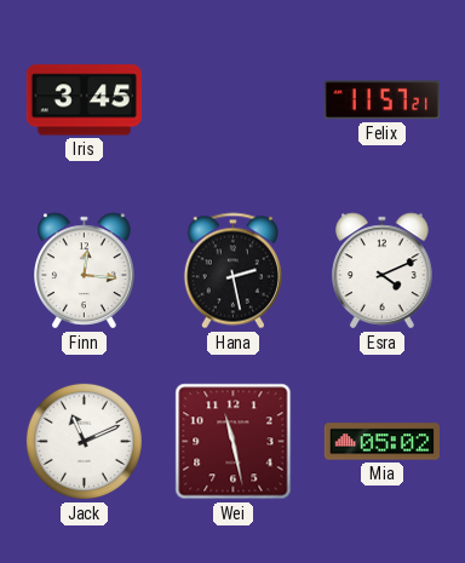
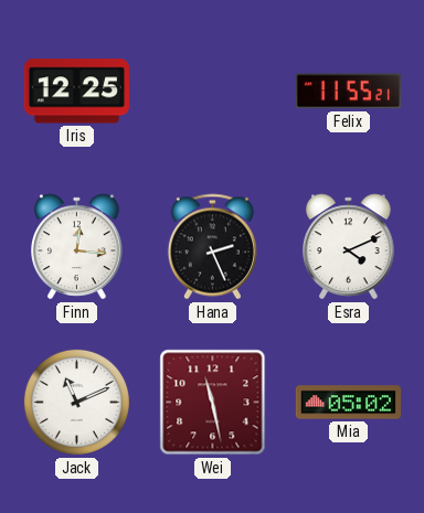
Iris: 3:45 -> 12:25
Felix: 11:57 -> 11:55
Hana: 2:28 -> 2:26
